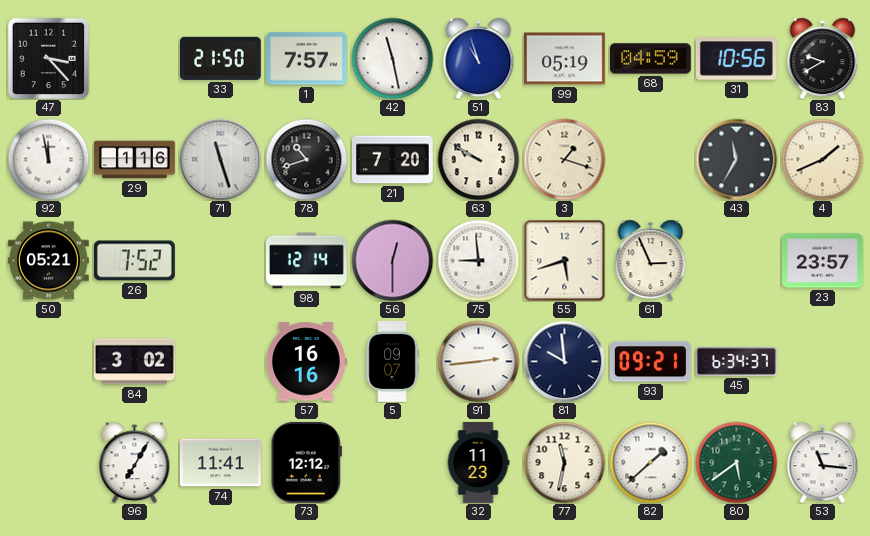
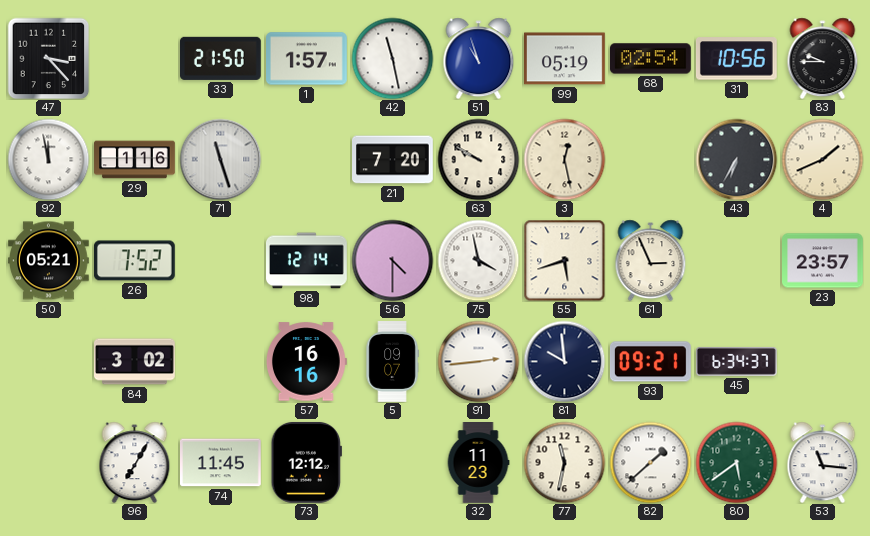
1: 7:57 -> 1:57
68: 04:59 -> 02:54
83: 9:40 -> 9:45
78: 10:42 -> none
3: 1:18 -> 12:28
43: 11:35 -> 6:35
56: 12:30 -> 4:30
75: 8:59 -> 3:58
74: 11:41 -> 11:45
